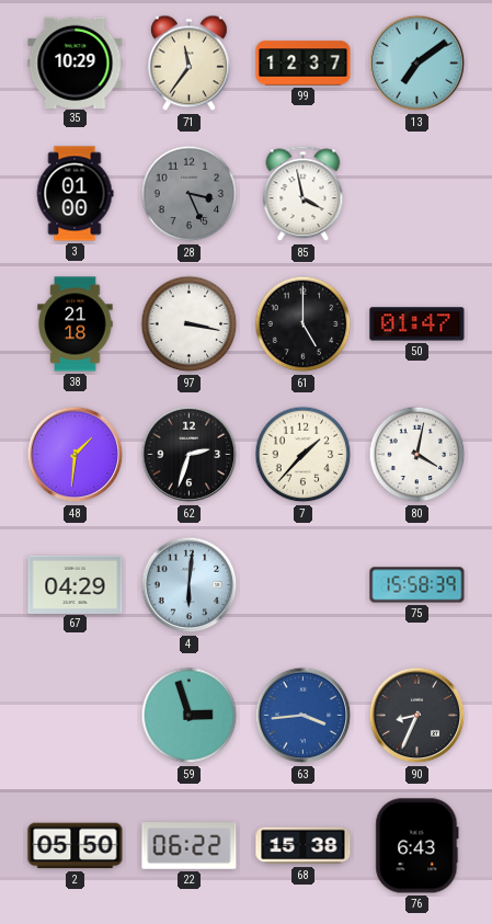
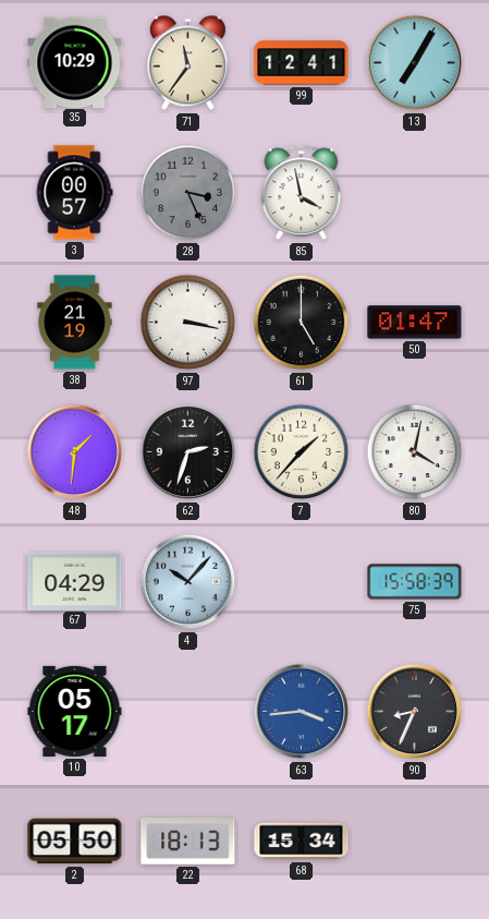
99: 12:37 -> 12:41
13: 7:09 -> 7:05
3: 01:00 -> 00:57
38: 21:18 -> 21:19
4: 6:01 -> 10:07
10: none -> 05:17
59: 2:57 -> none
22: 06:22 -> 18:13
68: 15:38 -> 15:34
76: 6:43 -> none
